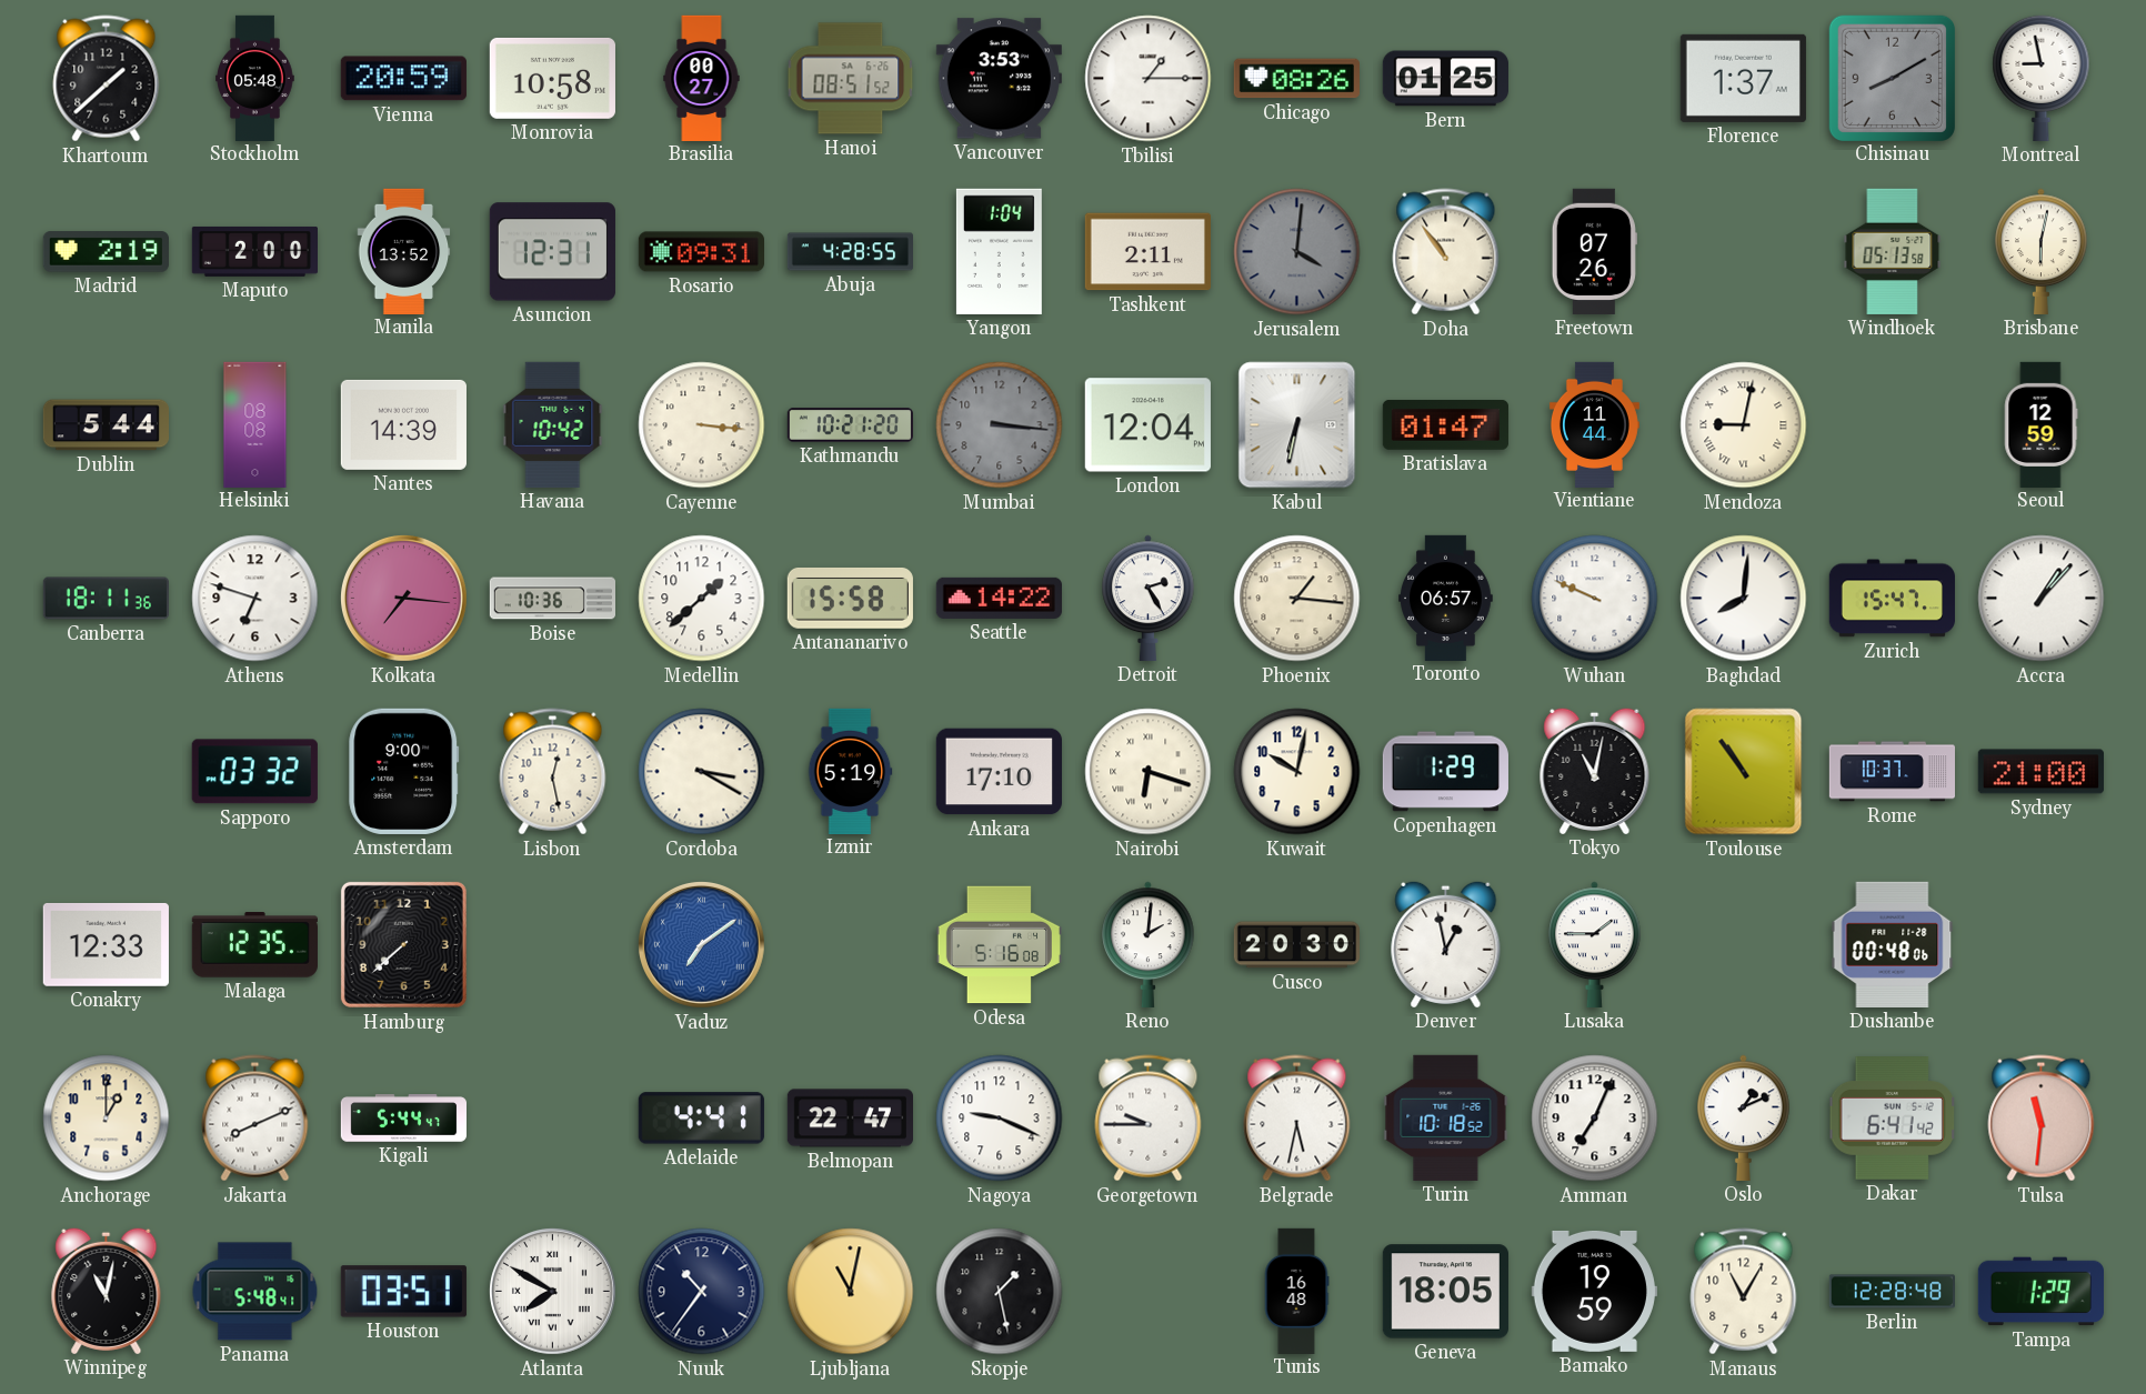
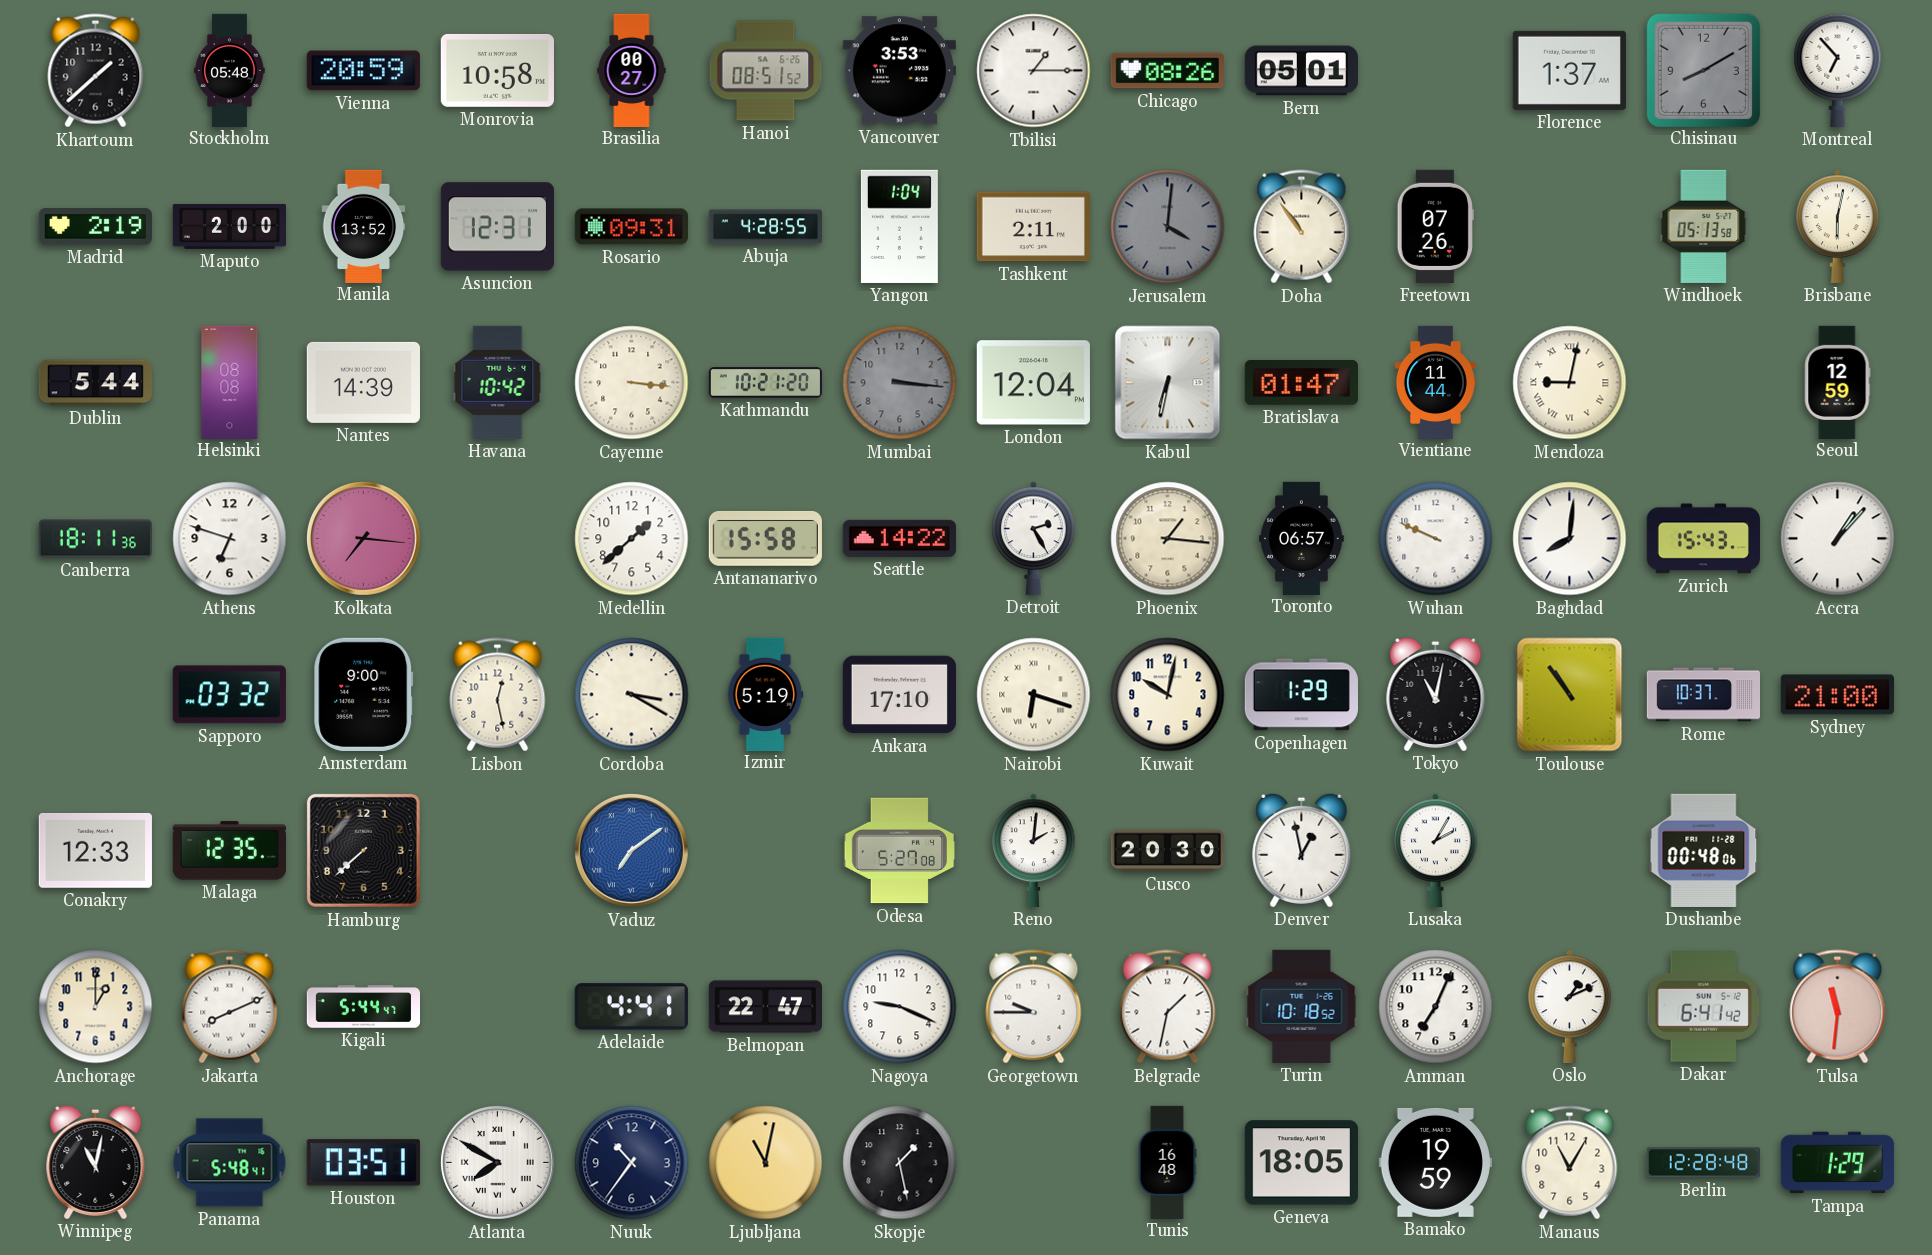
Bern: 01:25 -> 05:01
Montreal: 8:58 -> 6:53
Boise: 10:36 -> none
Zurich: 15:47 -> 15:43
Odesa: 5:16 -> 5:27
Lusaka: 1:45 -> 2:05
Belgrade: 5:32 -> 1:32
